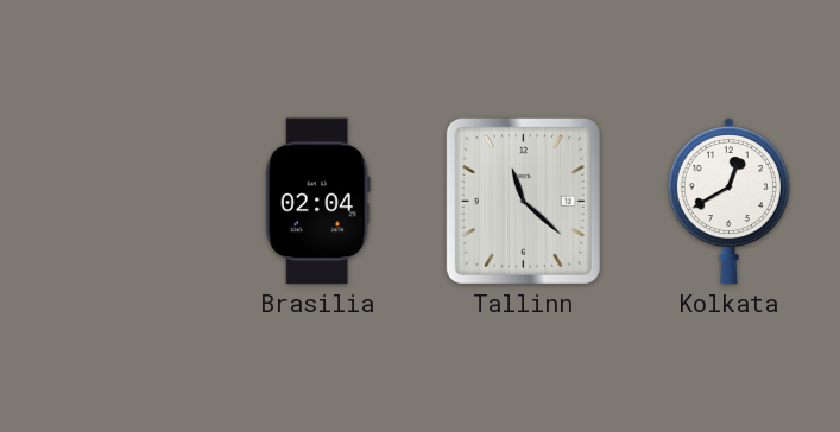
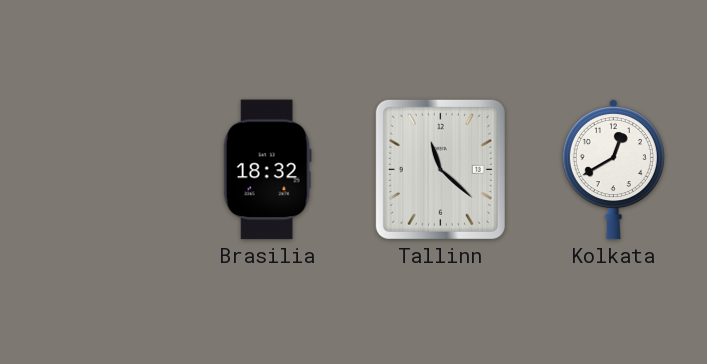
Brasilia: 02:04 -> 18:32
